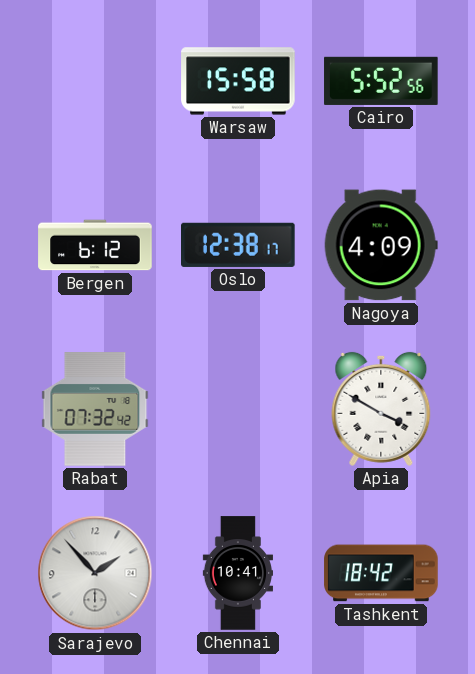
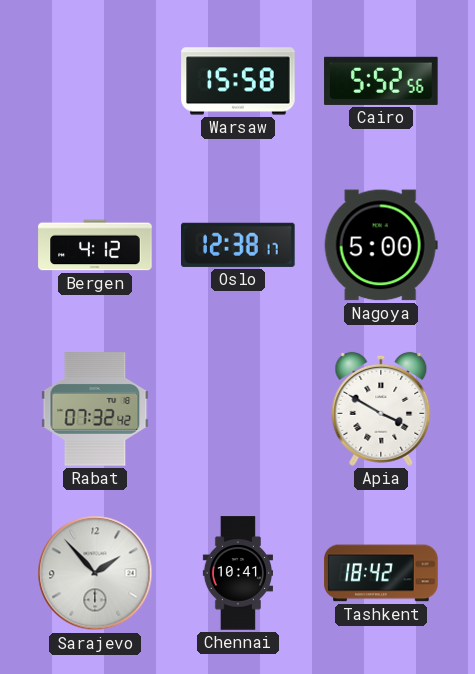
Bergen: 6:12 -> 4:12
Nagoya: 4:09 -> 5:00
